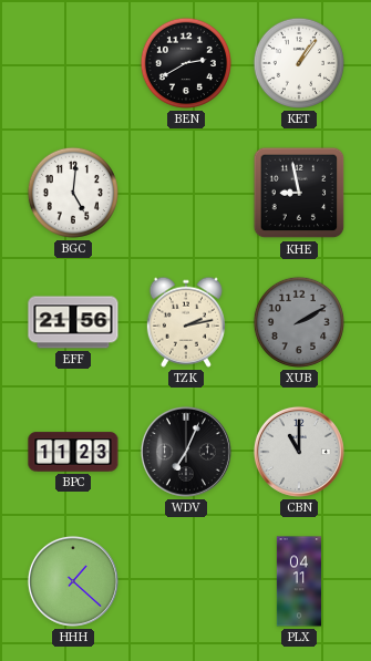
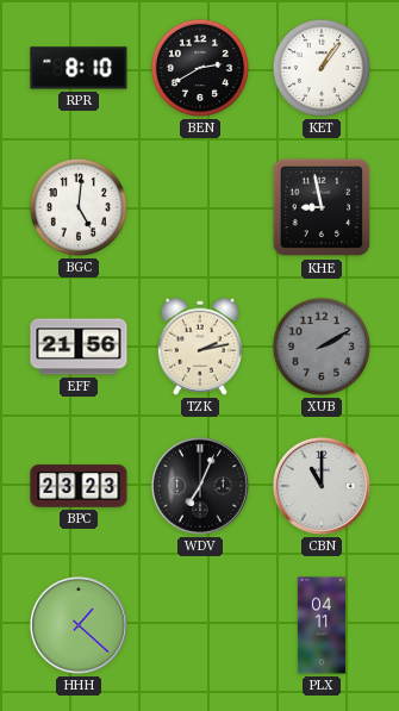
RPR: none -> 8:10
BPC: 11:23 -> 23:23
